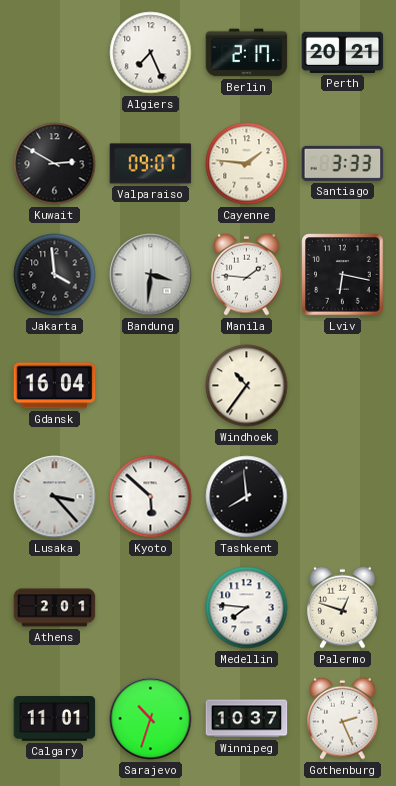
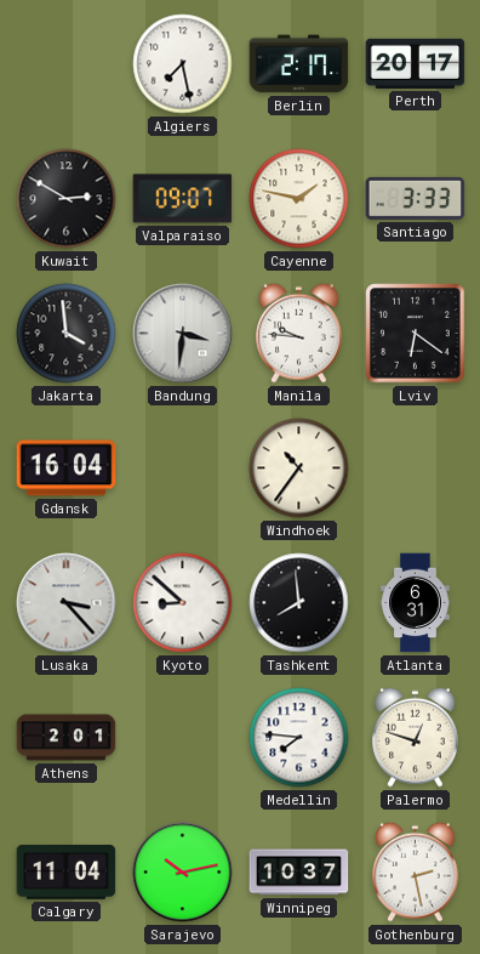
Algiers: 7:26 -> 7:28
Perth: 20:21 -> 20:17
Cayenne: 1:46 -> 1:47
Manila: 1:46 -> 9:46
Lviv: 6:17 -> 6:21
Kyoto: 5:52 -> 8:52
Atlanta: none -> 6:31
Calgary: 11:01 -> 11:04
Sarajevo: 10:33 -> 10:13
Gothenburg: 2:26 -> 2:28
